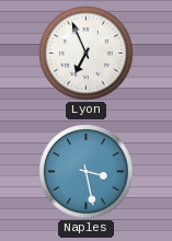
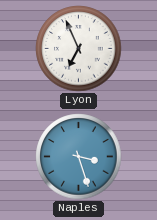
Naples: 3:28 -> 3:27
